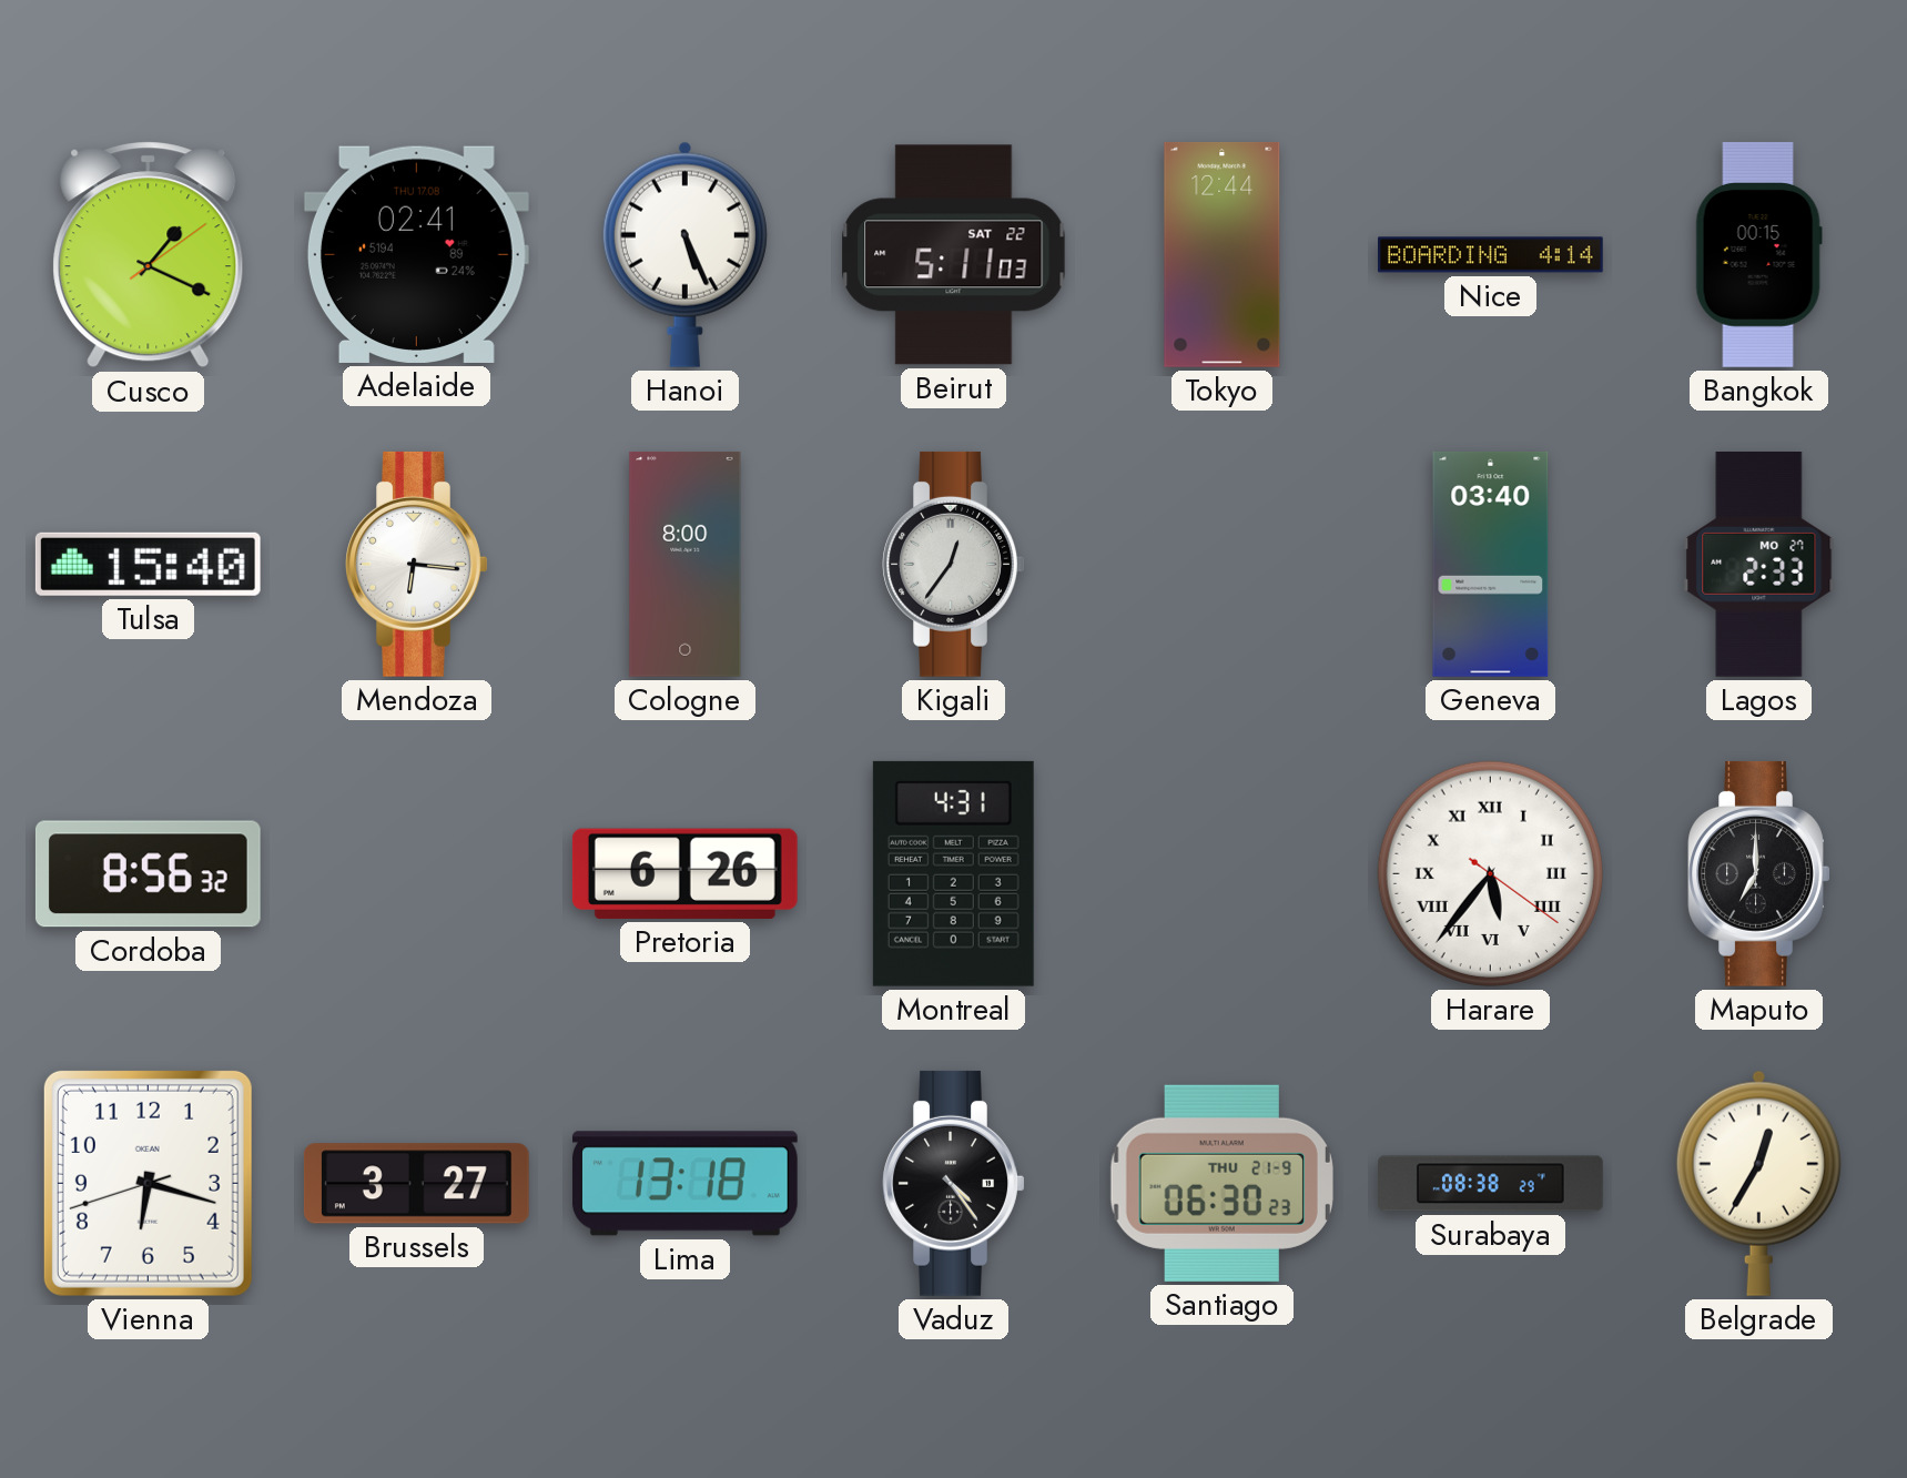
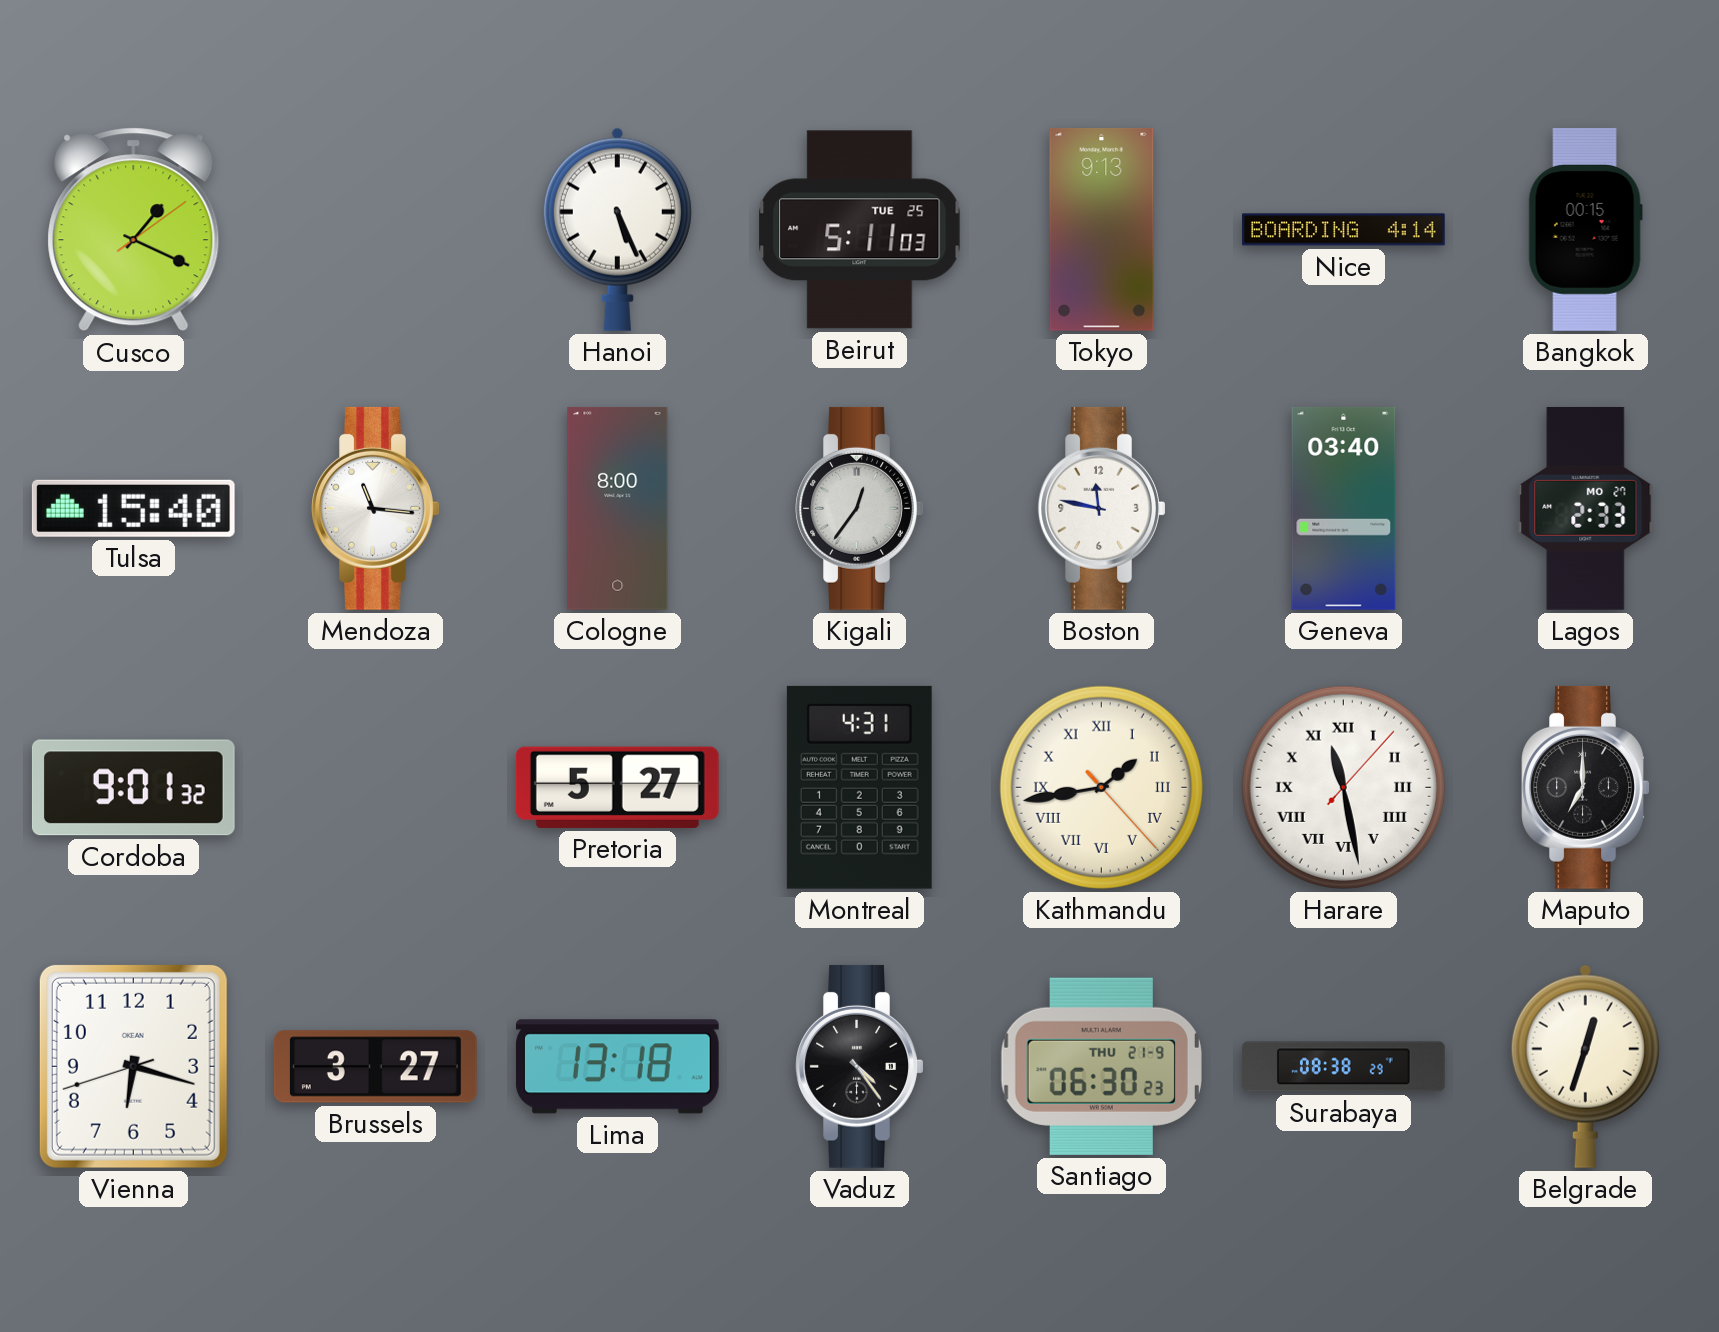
Adelaide: 02:41 -> none
Beirut date: SAT 22 -> TUE 25
Tokyo: 12:44 -> 9:13
Mendoza: 6:16 -> 11:16
Boston: none -> 11:47
Cordoba: 8:56 -> 9:01
Pretoria: 6:26 -> 5:27
Kathmandu: none -> 1:43
Harare: 5:36 -> 11:28
Belgrade: 12:35 -> 12:33
